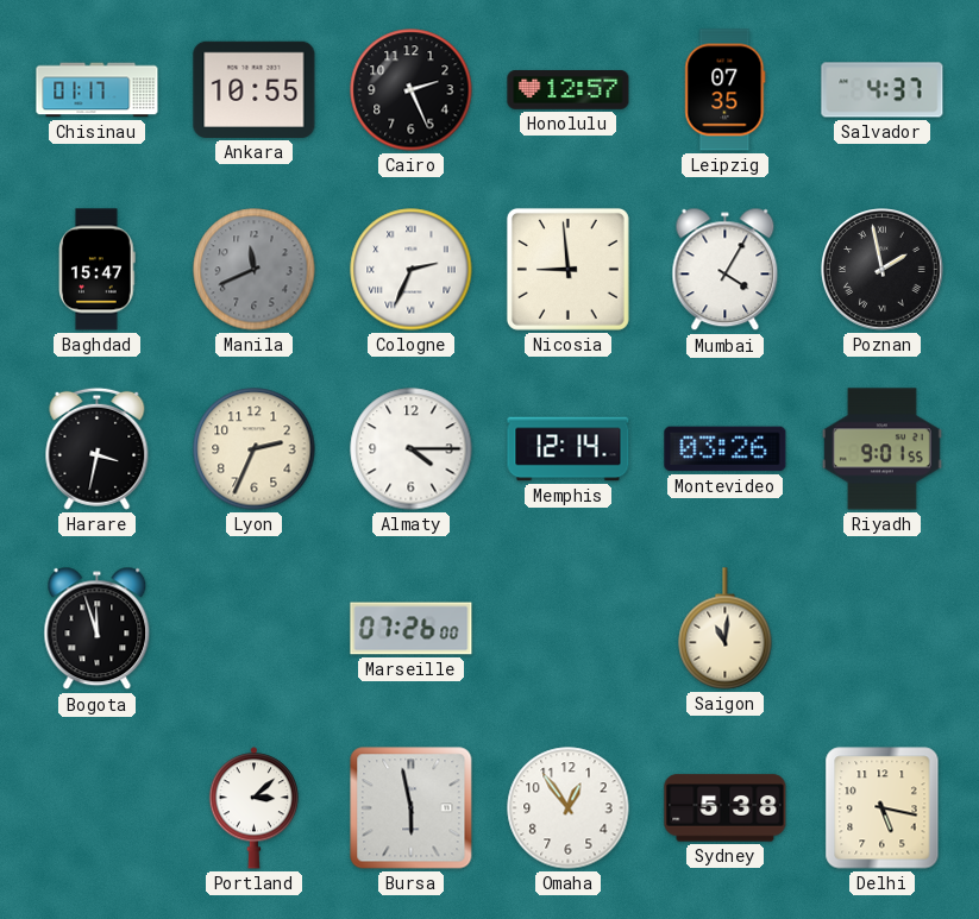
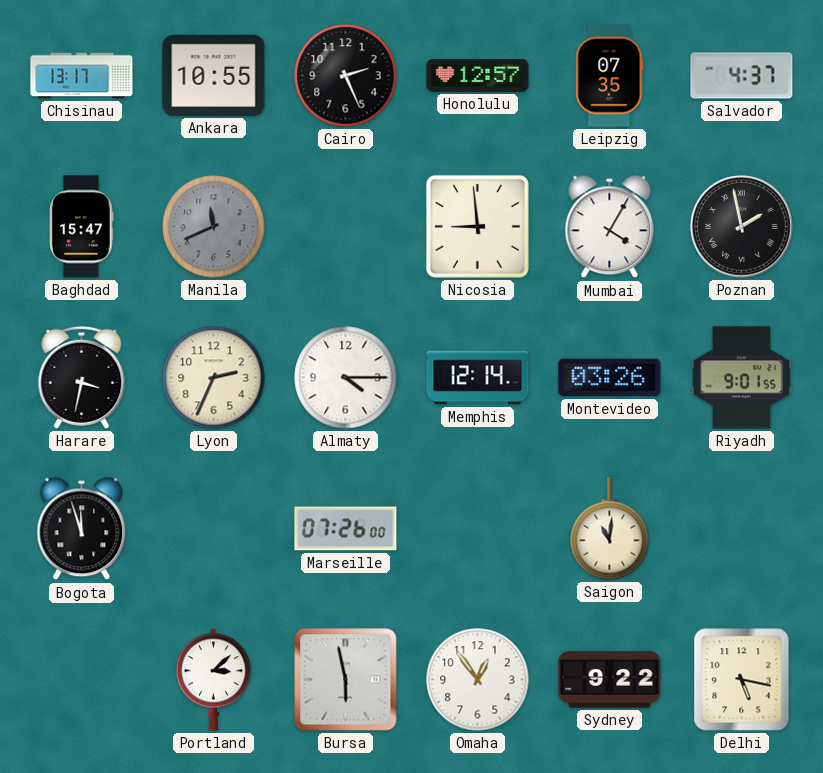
Chisinau: 01:17 -> 13:17
Cologne: 2:34 -> none
Sydney: 5:38 -> 9:22
